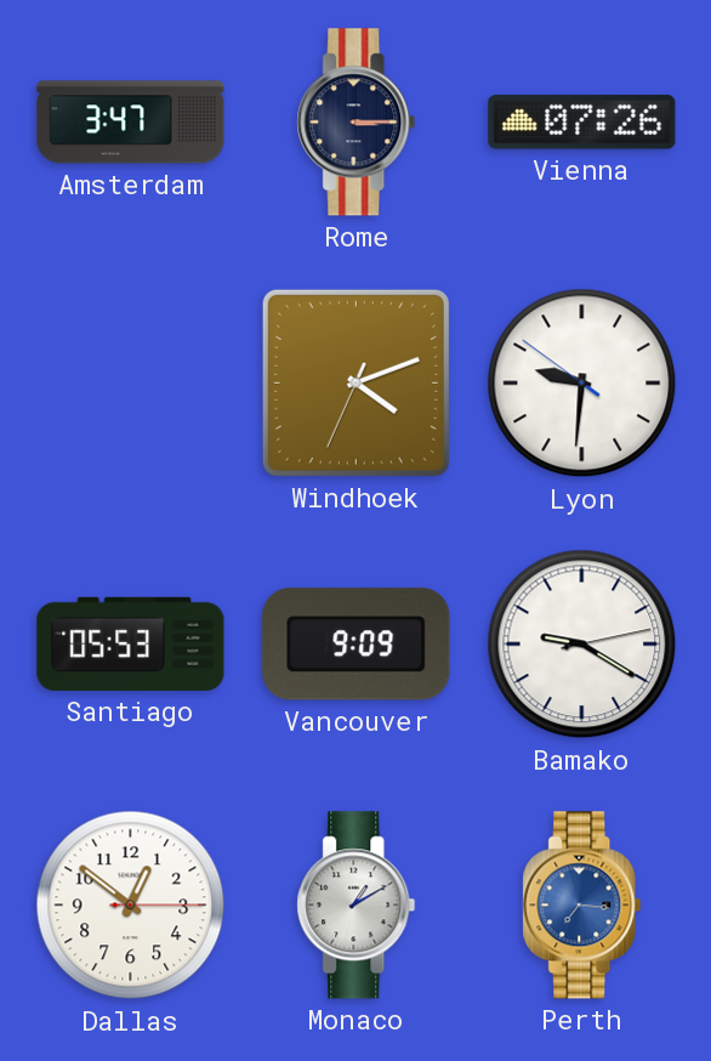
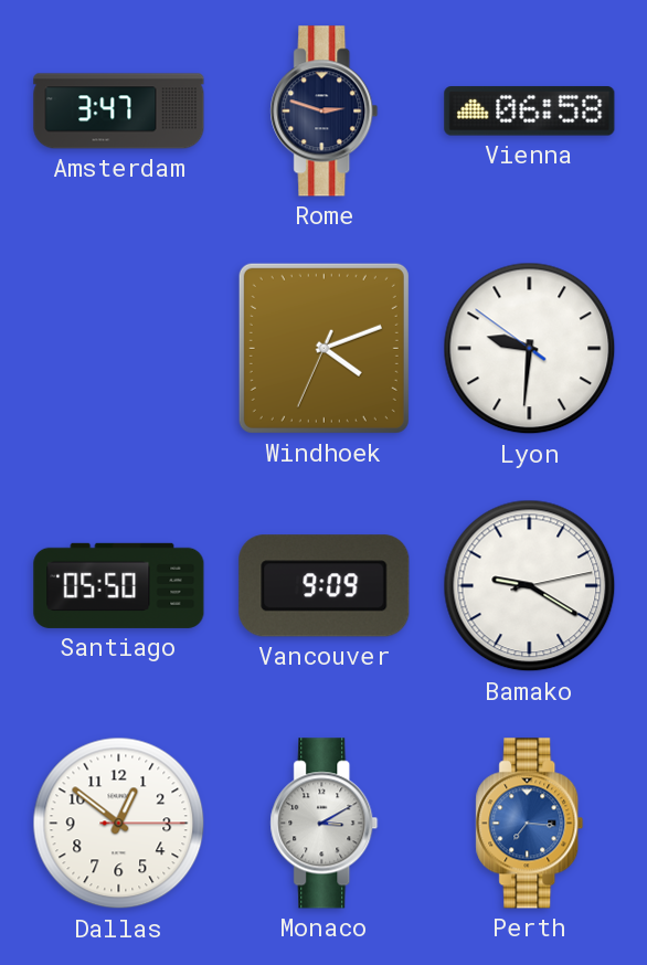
Rome: 3:15 -> 2:48
Vienna: 07:26 -> 06:58
Santiago: 05:53 -> 05:50
Monaco: 1:10 -> 3:10
